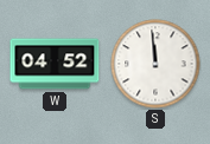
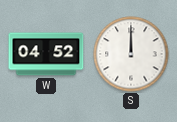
S: 11:59 -> 12:00
